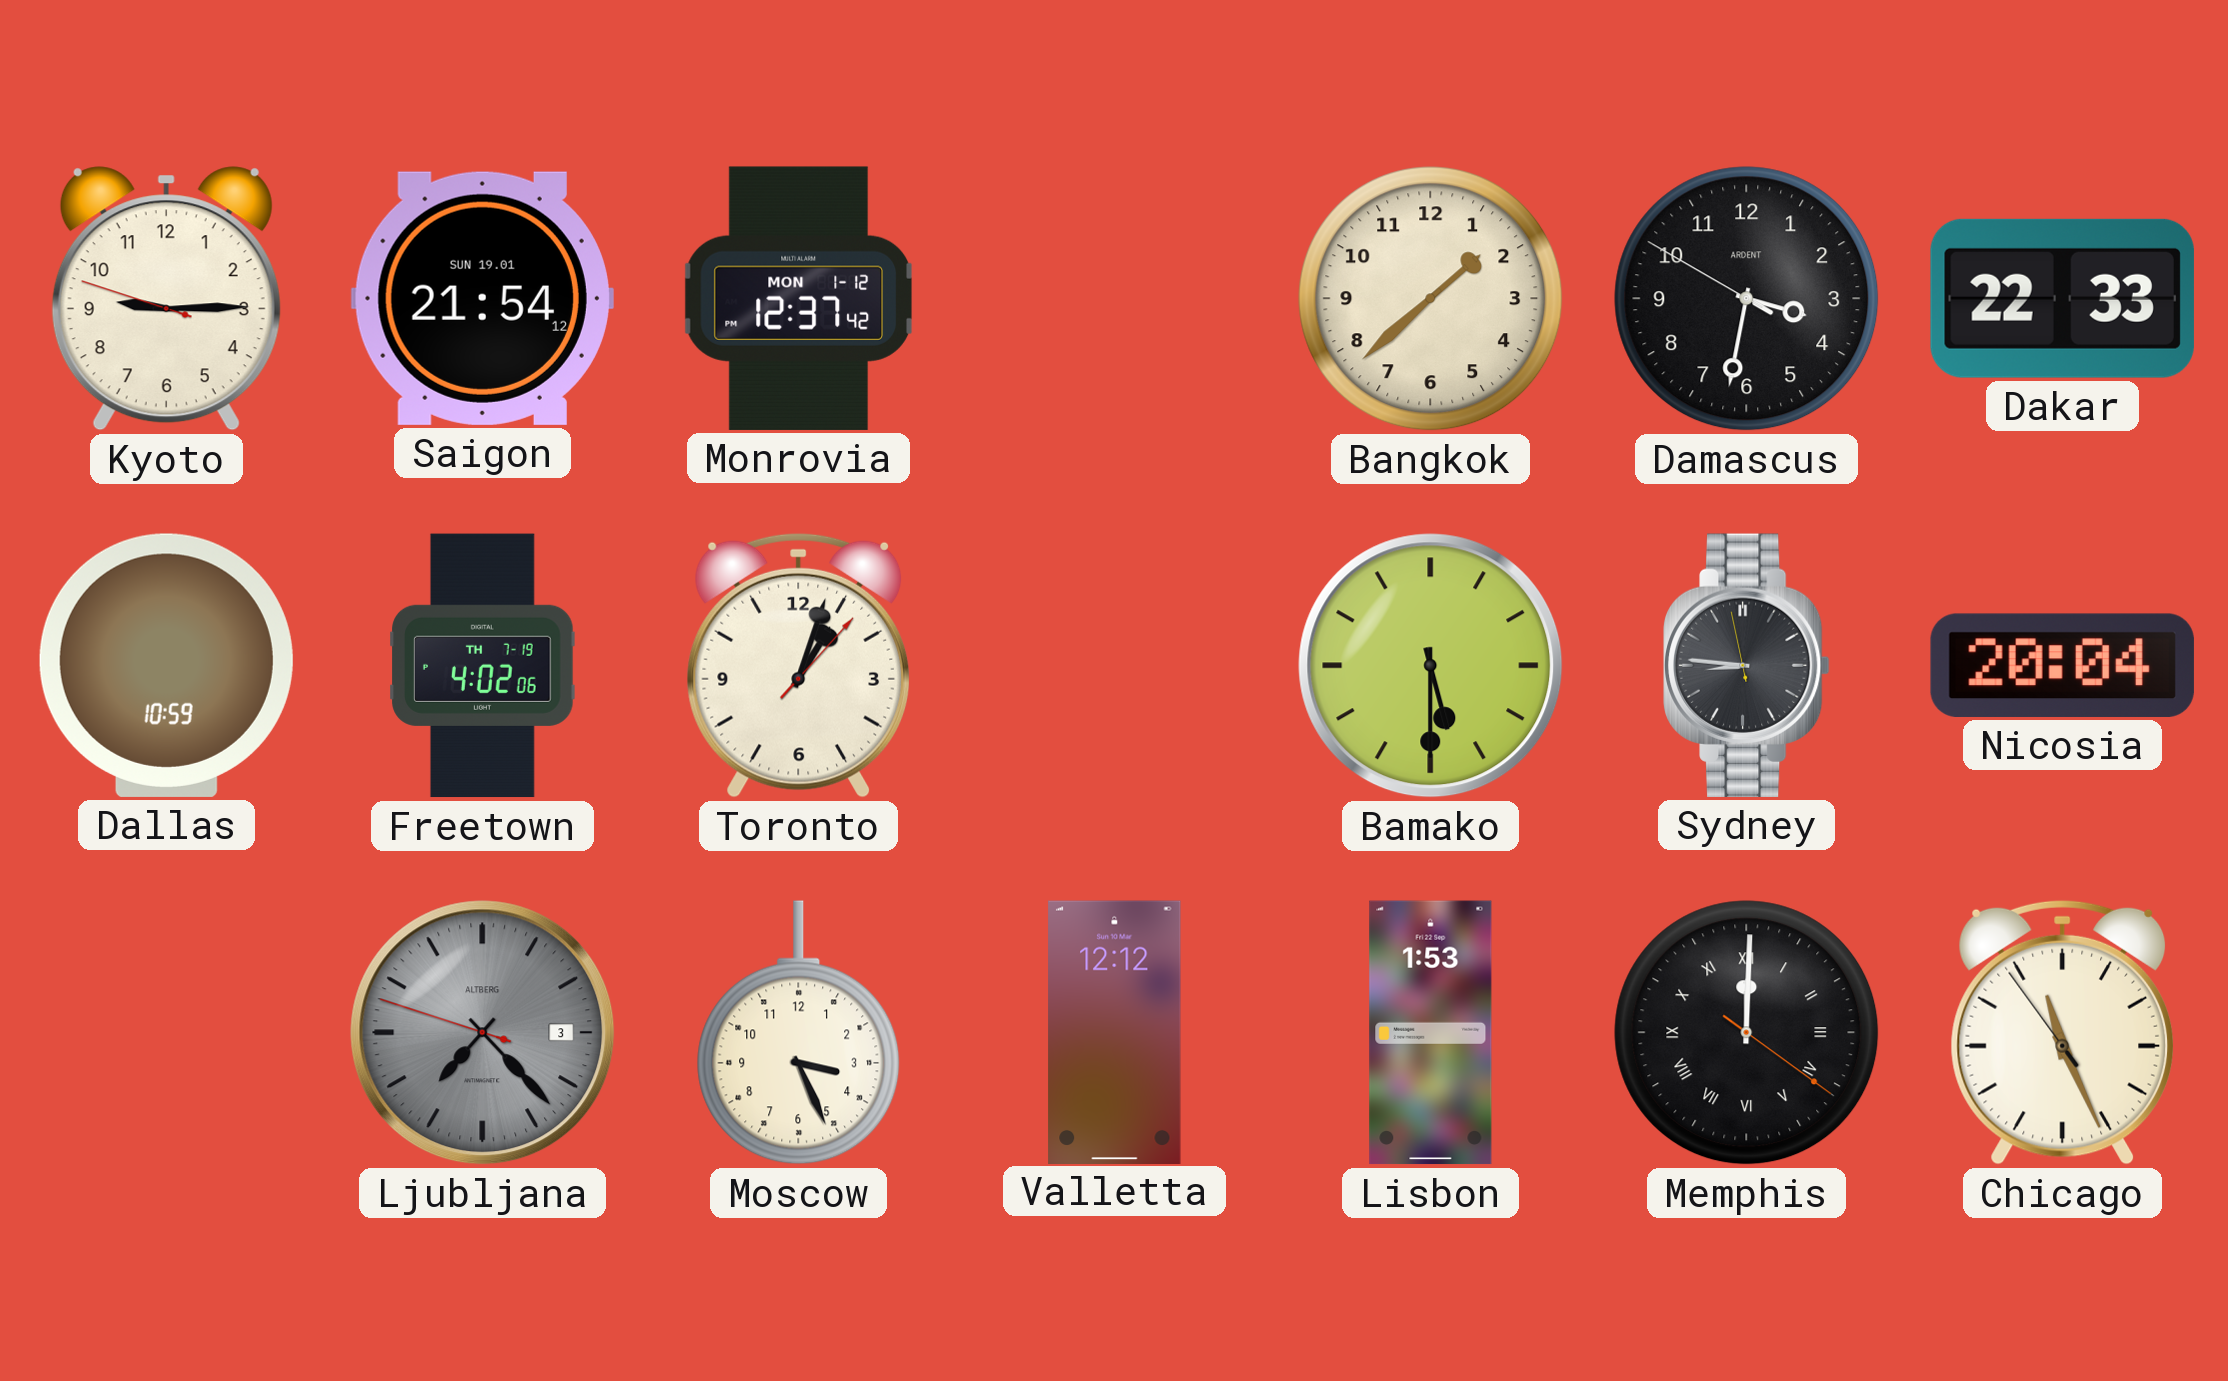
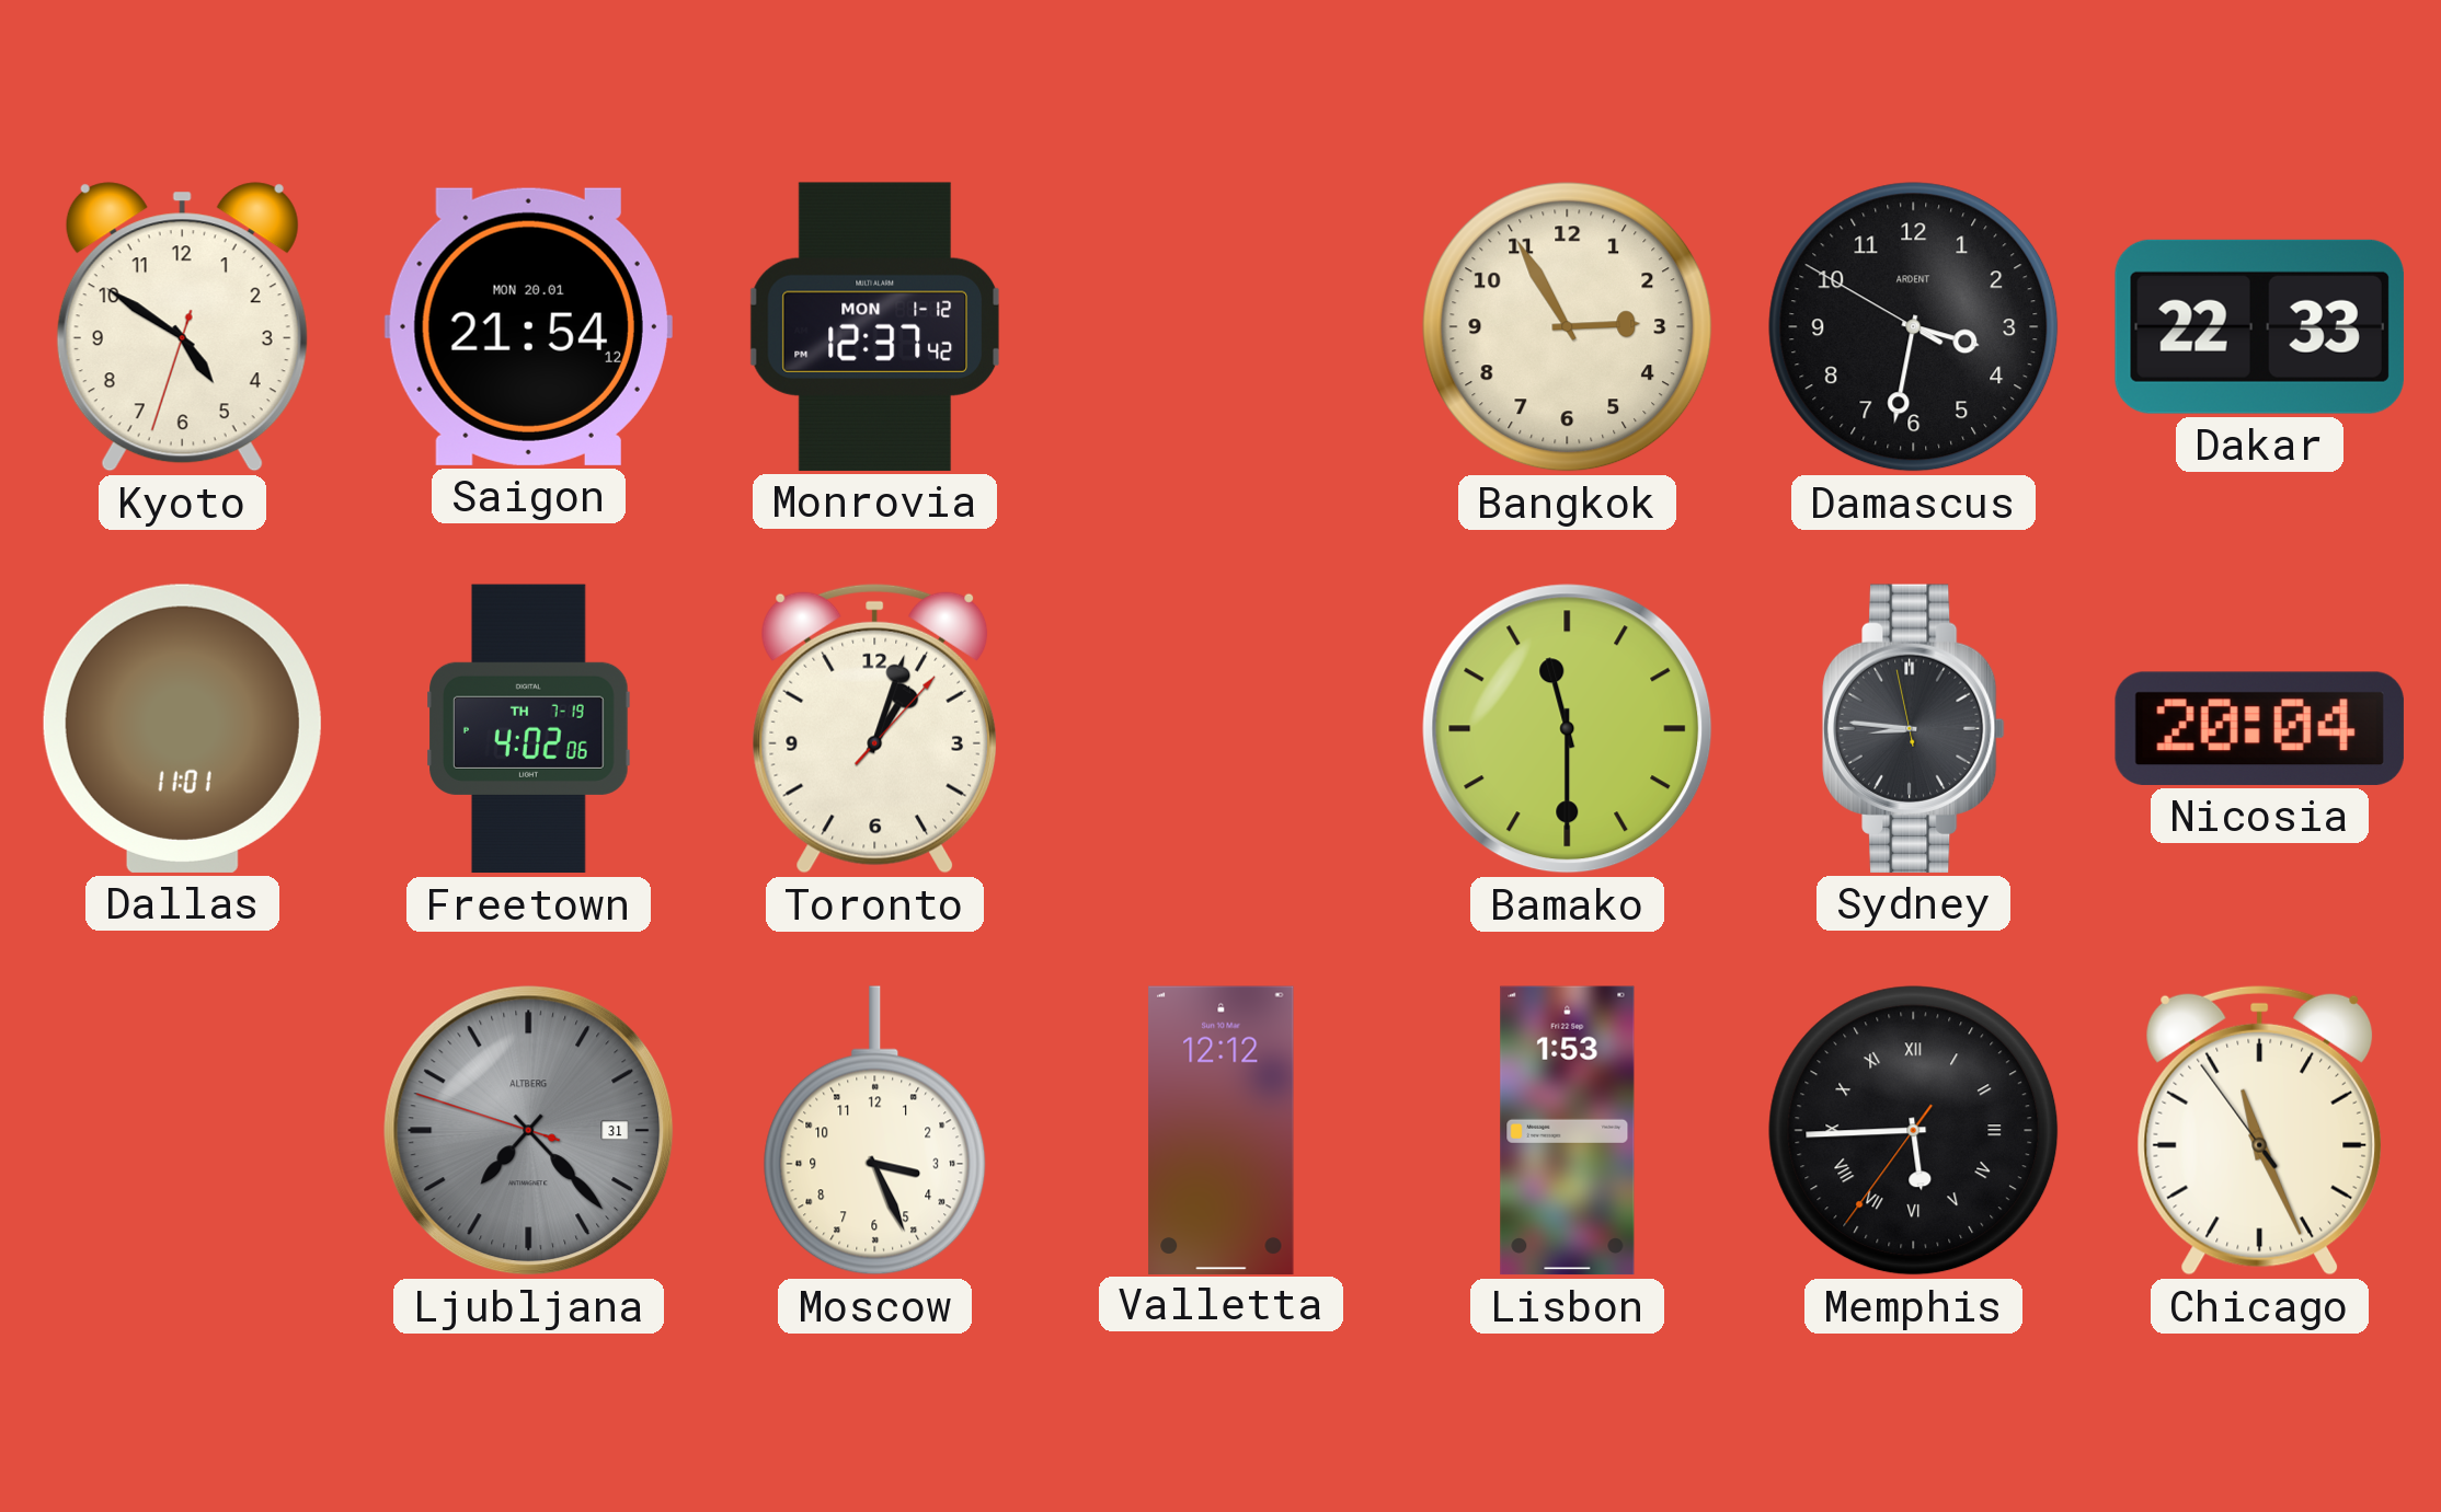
Kyoto: 9:14 -> 4:50
Saigon date: SUN 19.01 -> MON 20.01
Bangkok: 1:38 -> 2:55
Dallas: 10:59 -> 11:01
Bamako: 5:30 -> 11:30
Ljubljana date: 3 -> 31
Memphis: 12:00 -> 5:44
